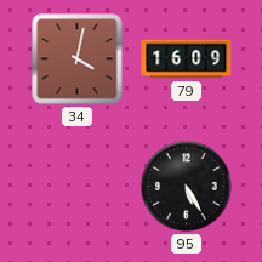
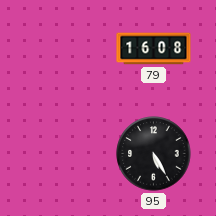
34: 4:02 -> none
79: 16:09 -> 16:08
